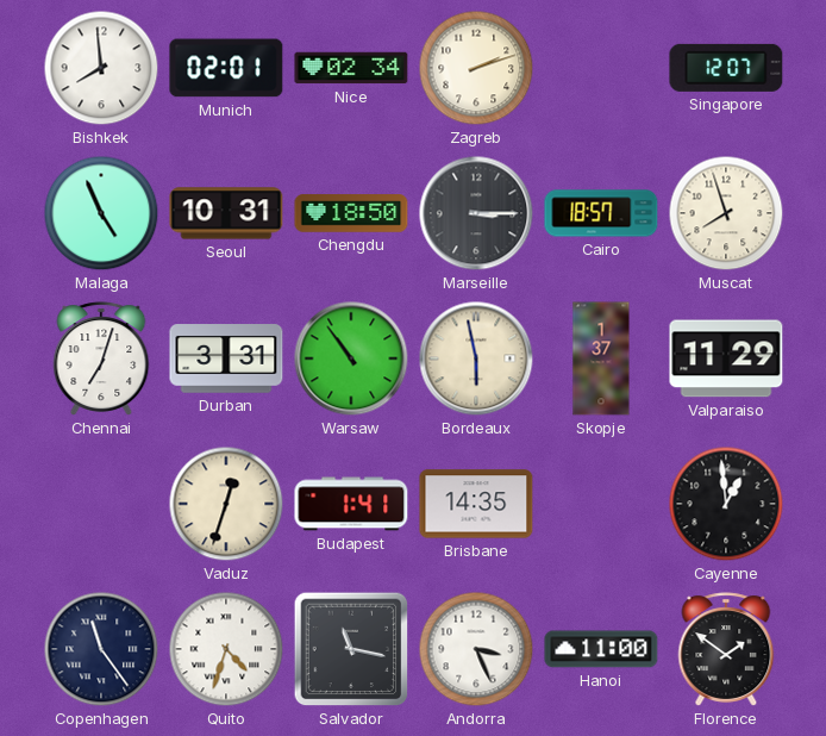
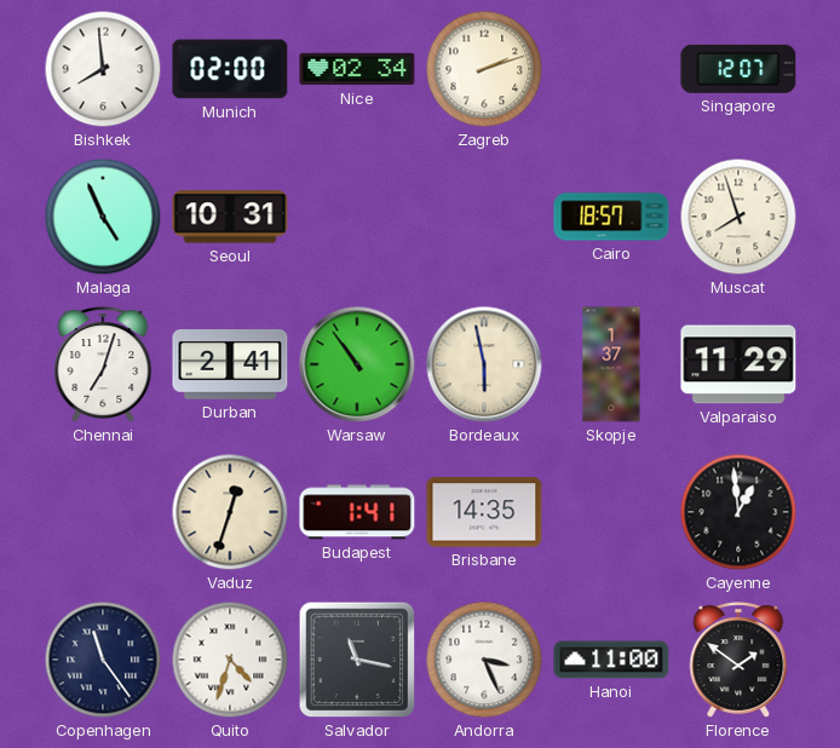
Munich: 02:01 -> 02:00
Chengdu: 18:50 -> none
Marseille: 3:15 -> none
Durban: 3:31 -> 2:41
